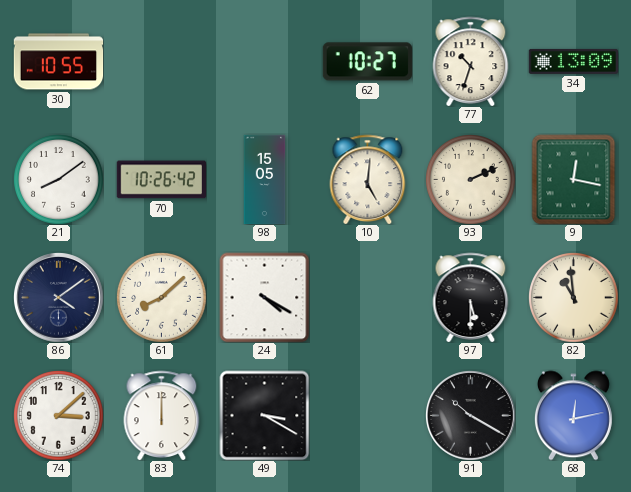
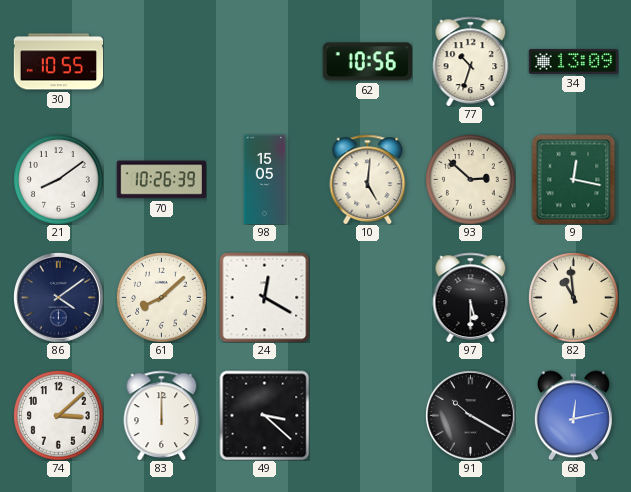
62: 10:27 -> 10:56
70: 10:26:42 -> 10:26:39
93: 2:11 -> 2:52
24: 4:20 -> 12:20
49: 3:20 -> 3:22
